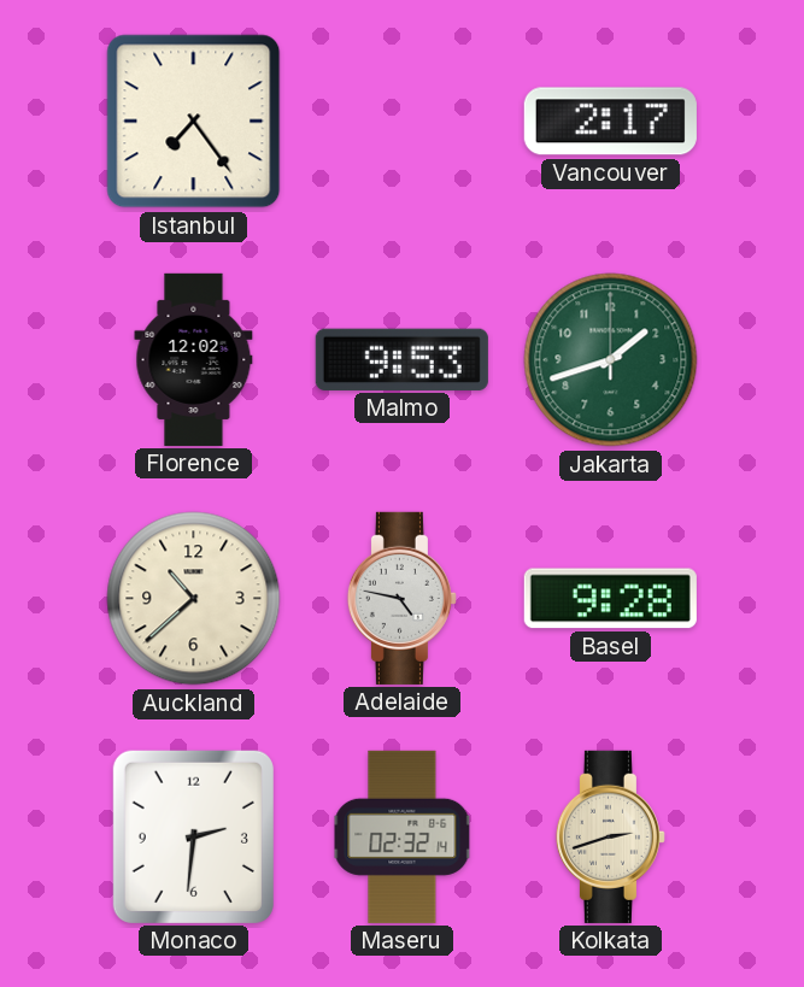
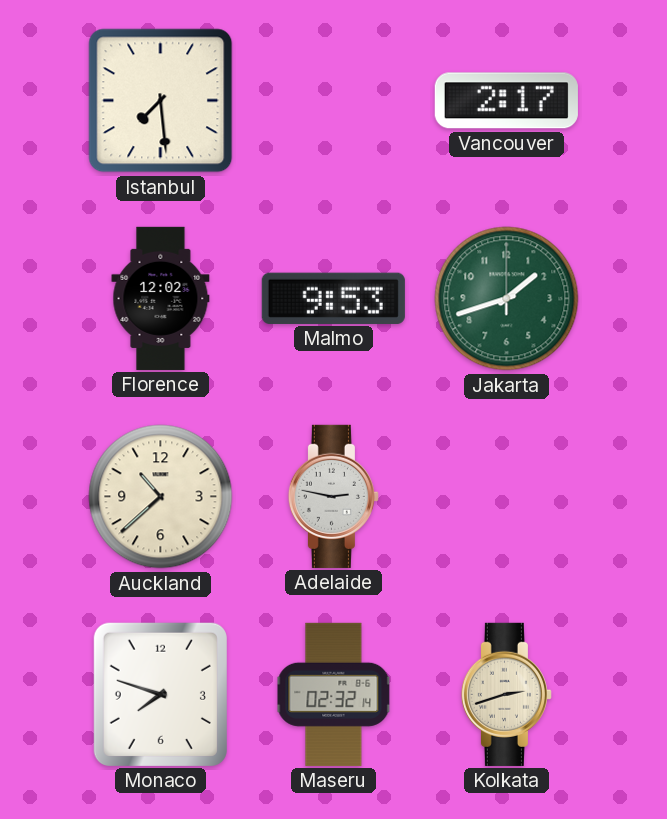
Istanbul: 7:24 -> 7:29
Adelaide: 4:47 -> 2:47
Basel: 9:28 -> none
Monaco: 2:31 -> 7:48
